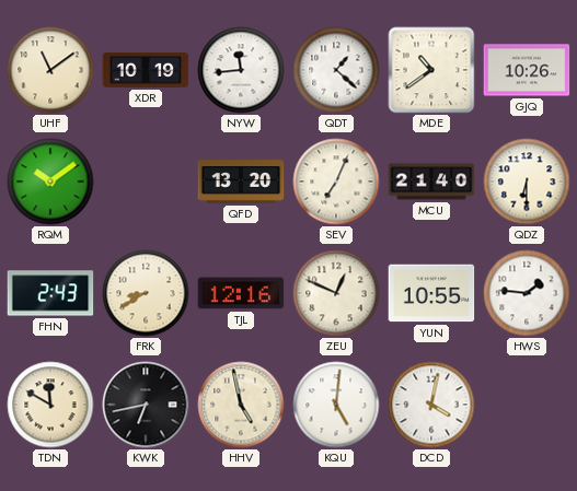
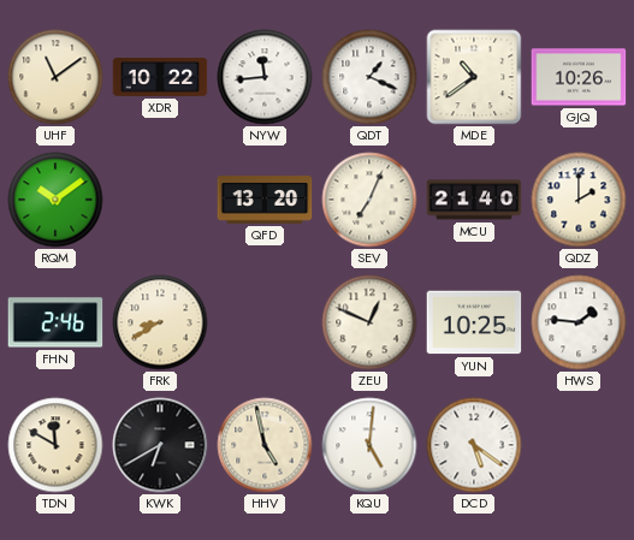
XDR: 10:19 -> 10:22
QDT: 1:22 -> 1:19
QDZ: 6:30 -> 2:00
FHN: 2:43 -> 2:46
TJL: 12:16 -> none
YUN: 10:55 -> 10:25
KWK: 6:43 -> 6:40
DCD: 4:02 -> 5:21
